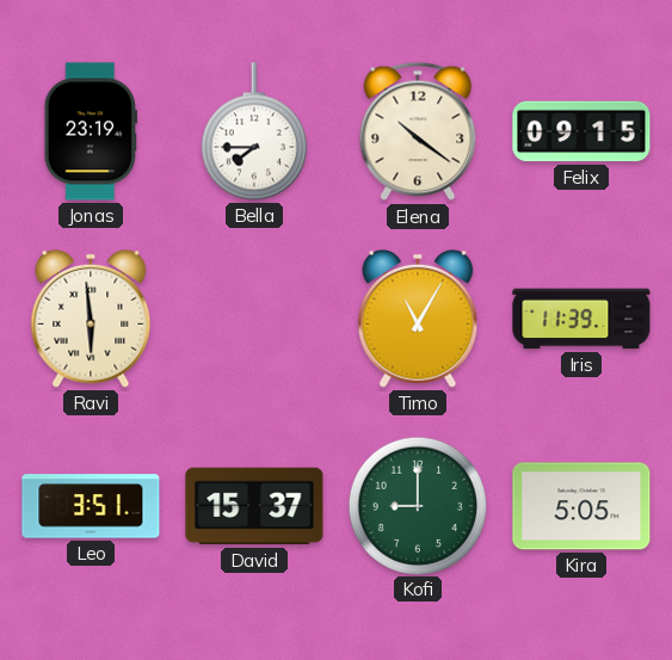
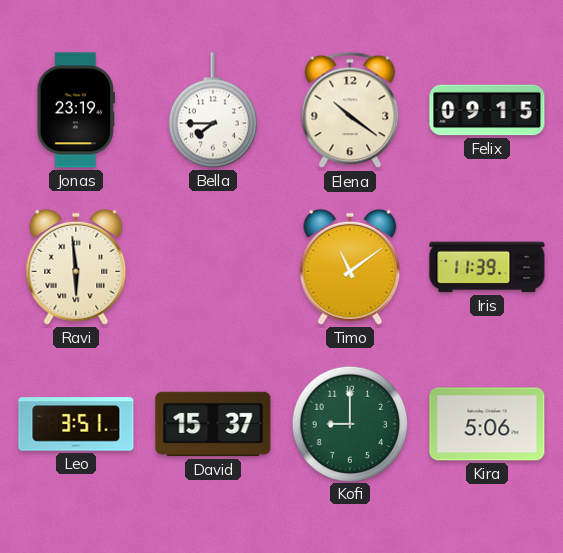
Timo: 11:05 -> 11:09
Kira: 5:05 -> 5:06
